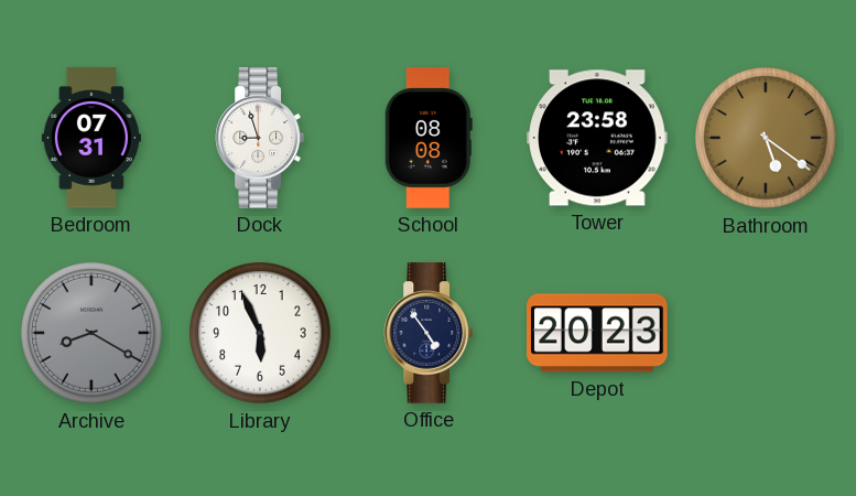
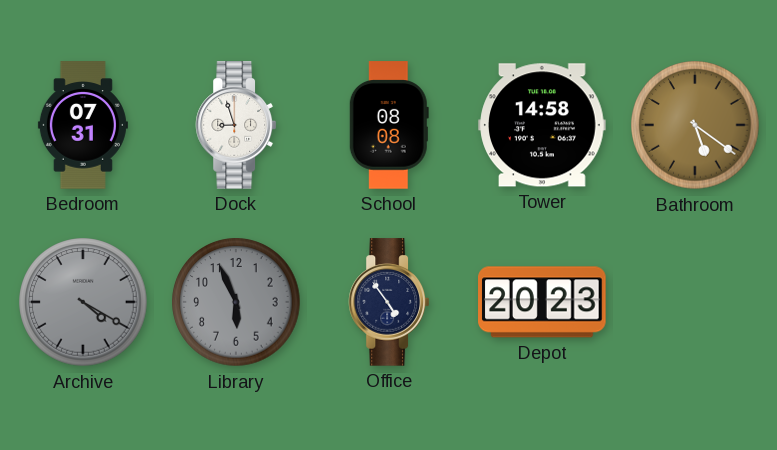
Tower: 23:58 -> 14:58
Archive: 8:20 -> 4:20
Library dial: white -> grey
